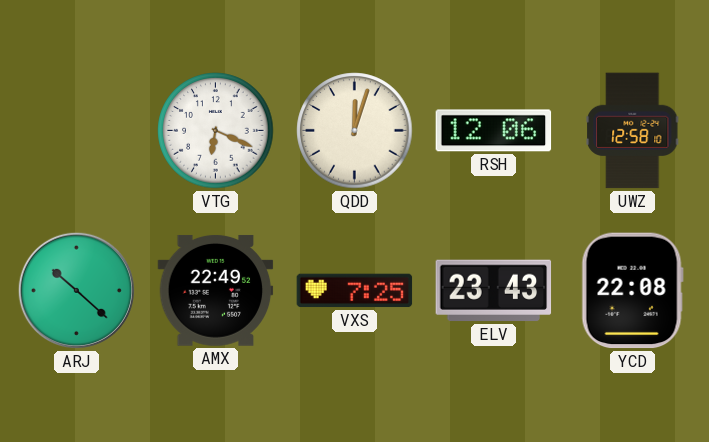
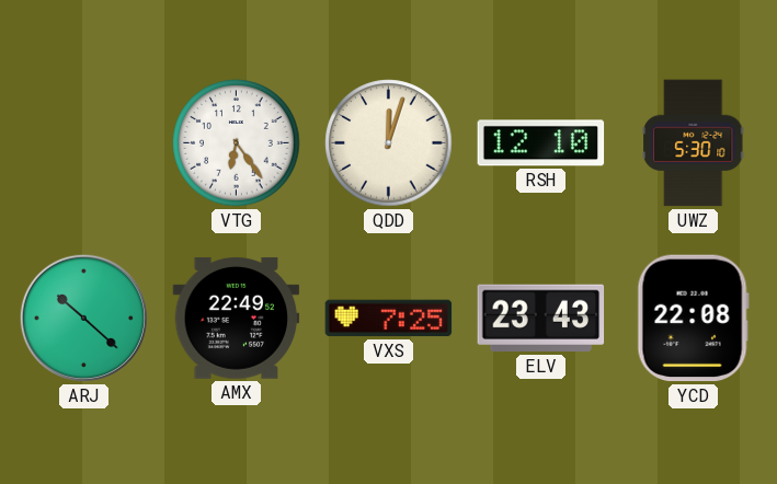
VTG: 6:19 -> 6:24
RSH: 12:06 -> 12:10
UWZ: 12:58 -> 5:30
